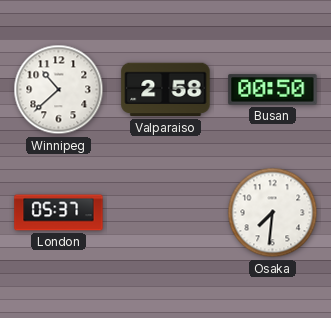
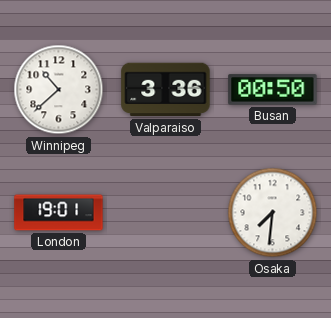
Valparaiso: 2:58 -> 3:36
London: 05:37 -> 19:01
